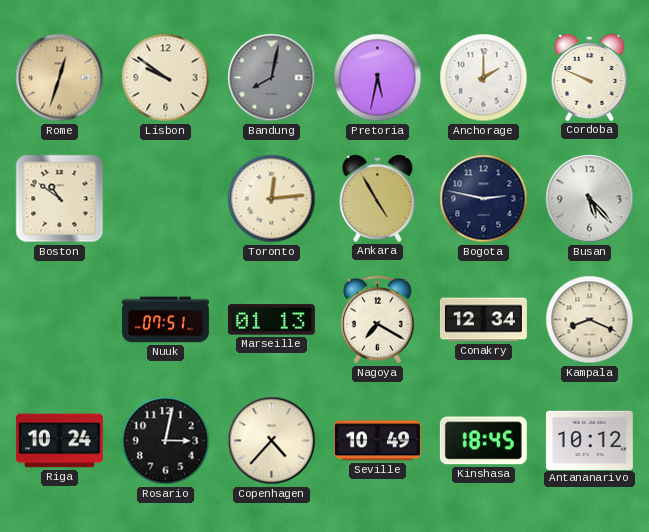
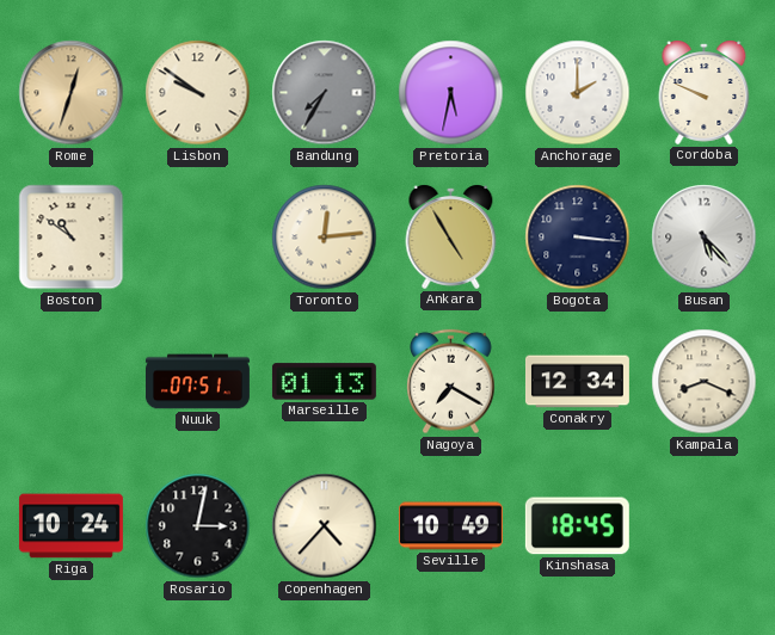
Bandung: 8:02 -> 7:35
Bogota: 2:47 -> 3:16
Antananarivo: 10:12 -> none
